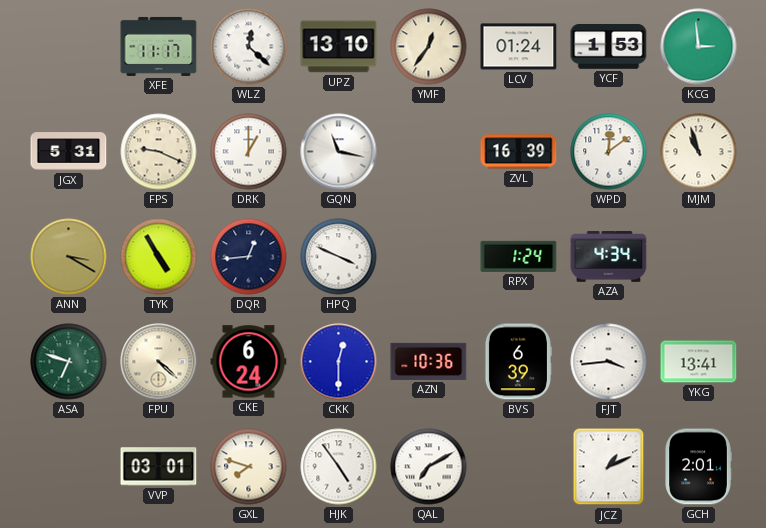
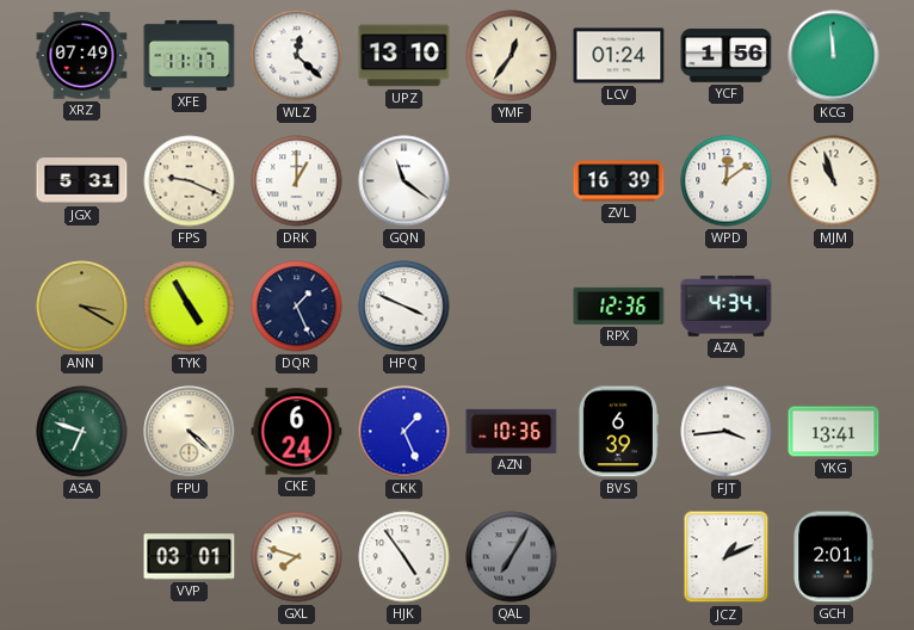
XRZ: none -> 07:49
YCF: 1:53 -> 1:56
KCG: 2:59 -> 11:59
GQN: 11:17 -> 11:21
DQR: 12:44 -> 1:26
RPX: 1:24 -> 12:36
CKK: 12:30 -> 1:26
QAL: 7:10 -> 7:05
QAL dial: white -> grey
